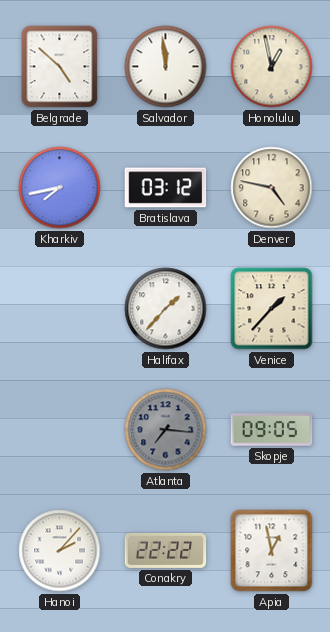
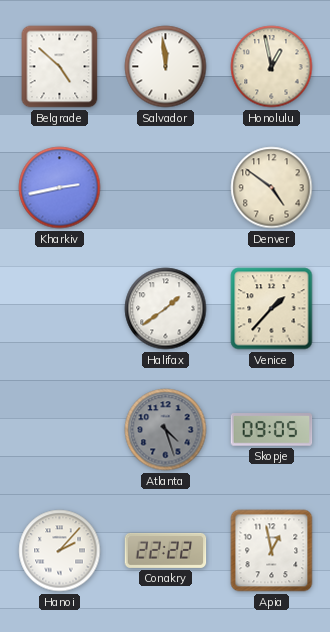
Kharkiv: 7:43 -> 2:43
Bratislava: 03:12 -> none
Denver: 4:47 -> 4:51
Halifax: 1:37 -> 1:39
Atlanta: 7:16 -> 4:27
